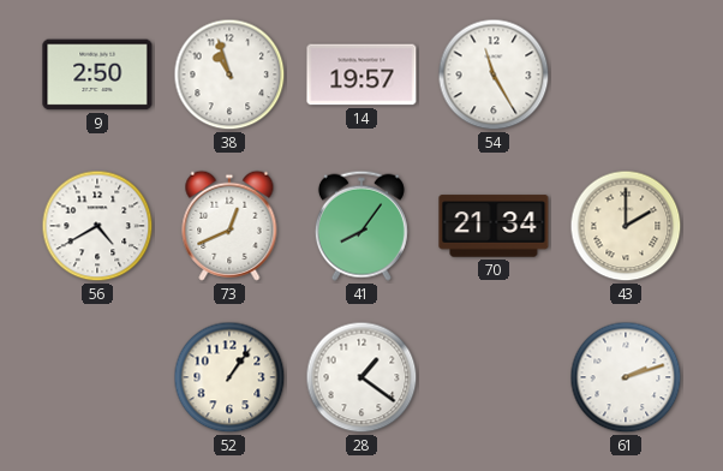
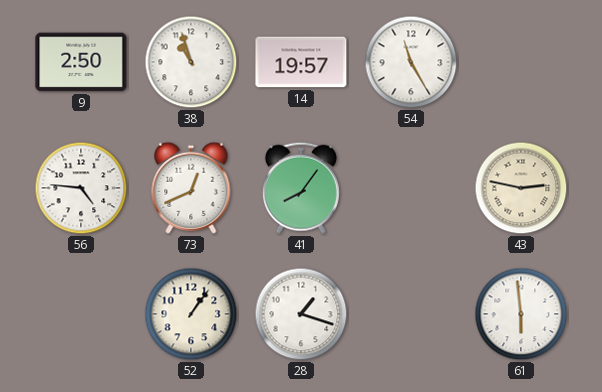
56: 4:40 -> 4:46
70: 21:34 -> none
43: 2:00 -> 2:47
28: 1:21 -> 1:18
61: 2:12 -> 5:59
